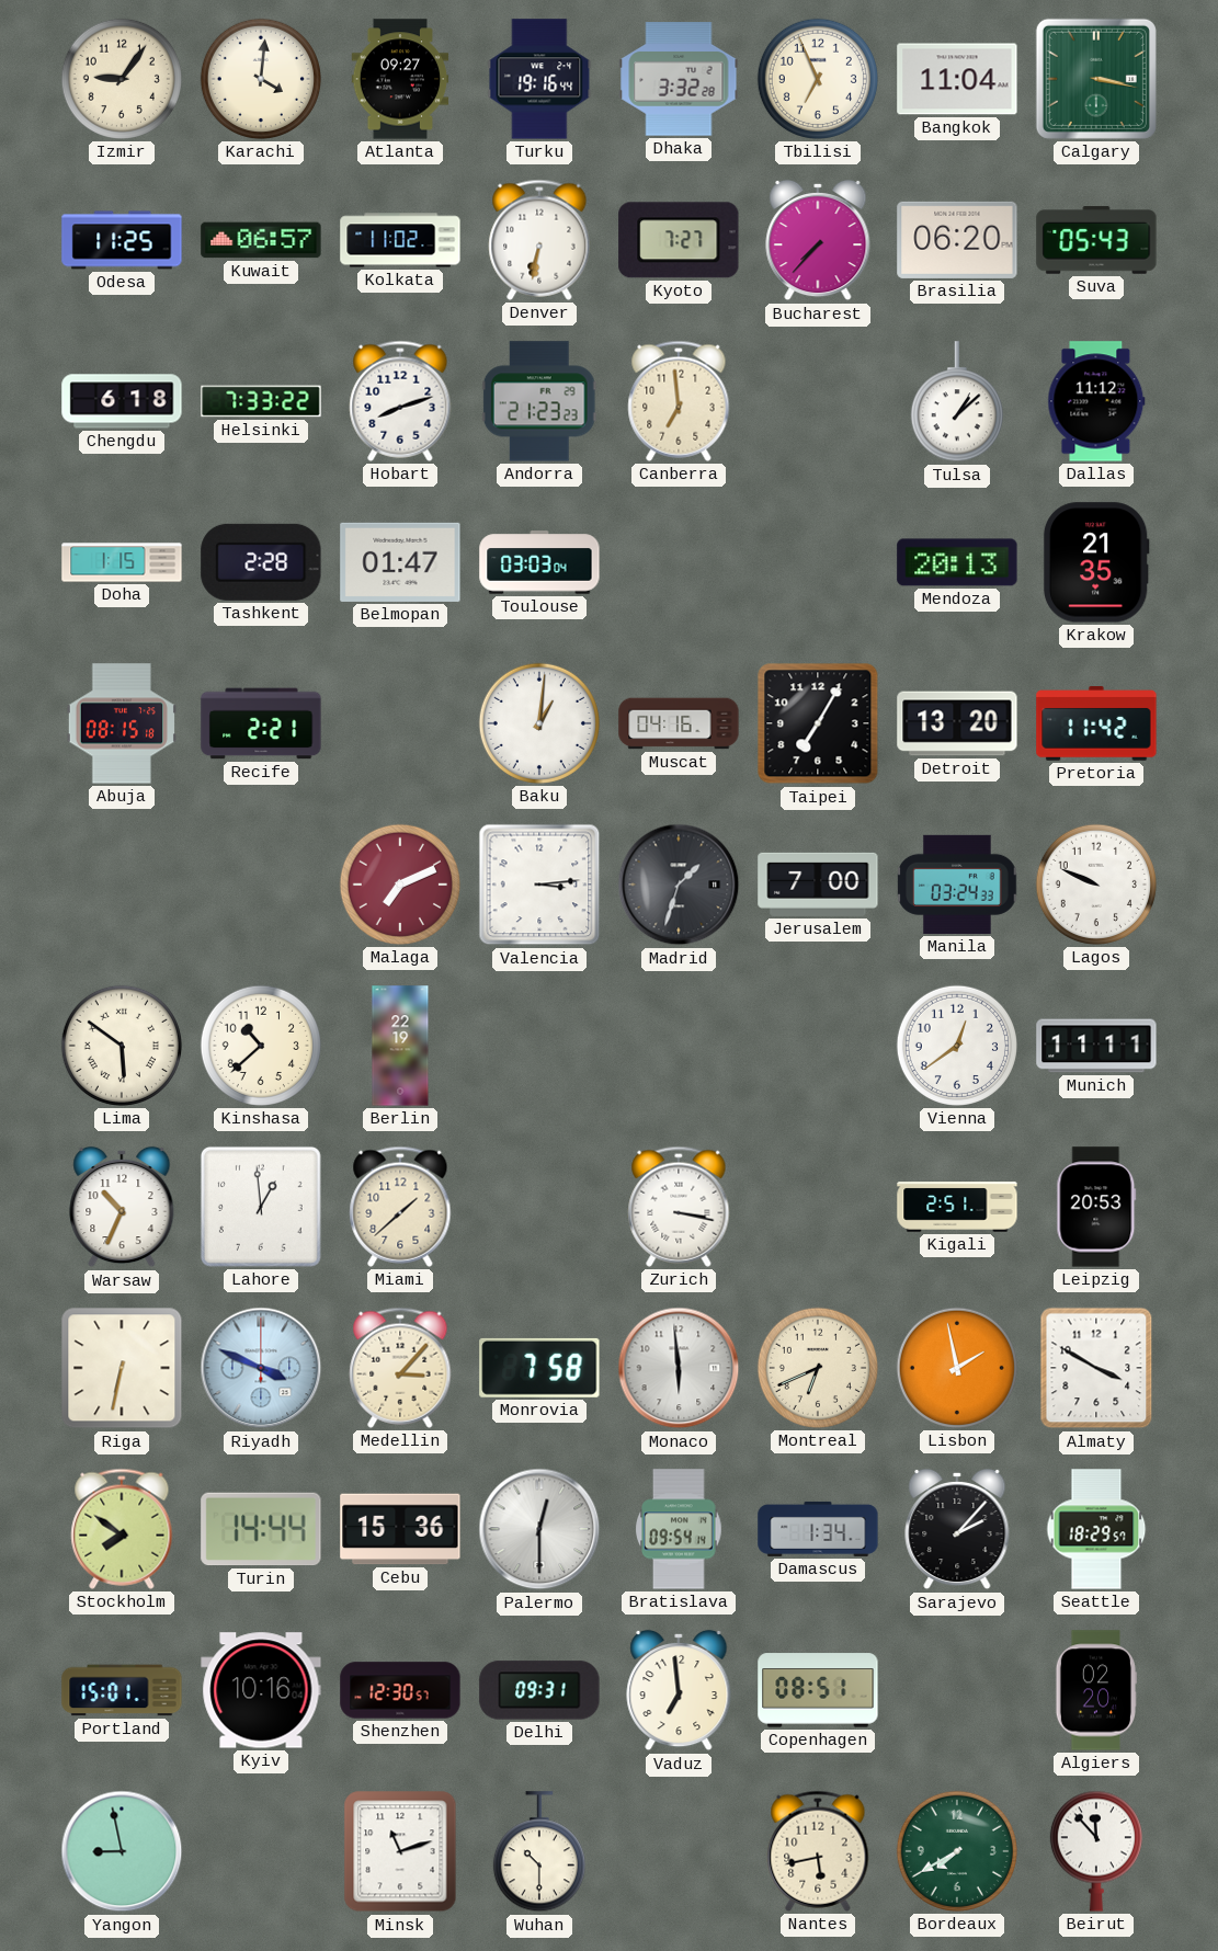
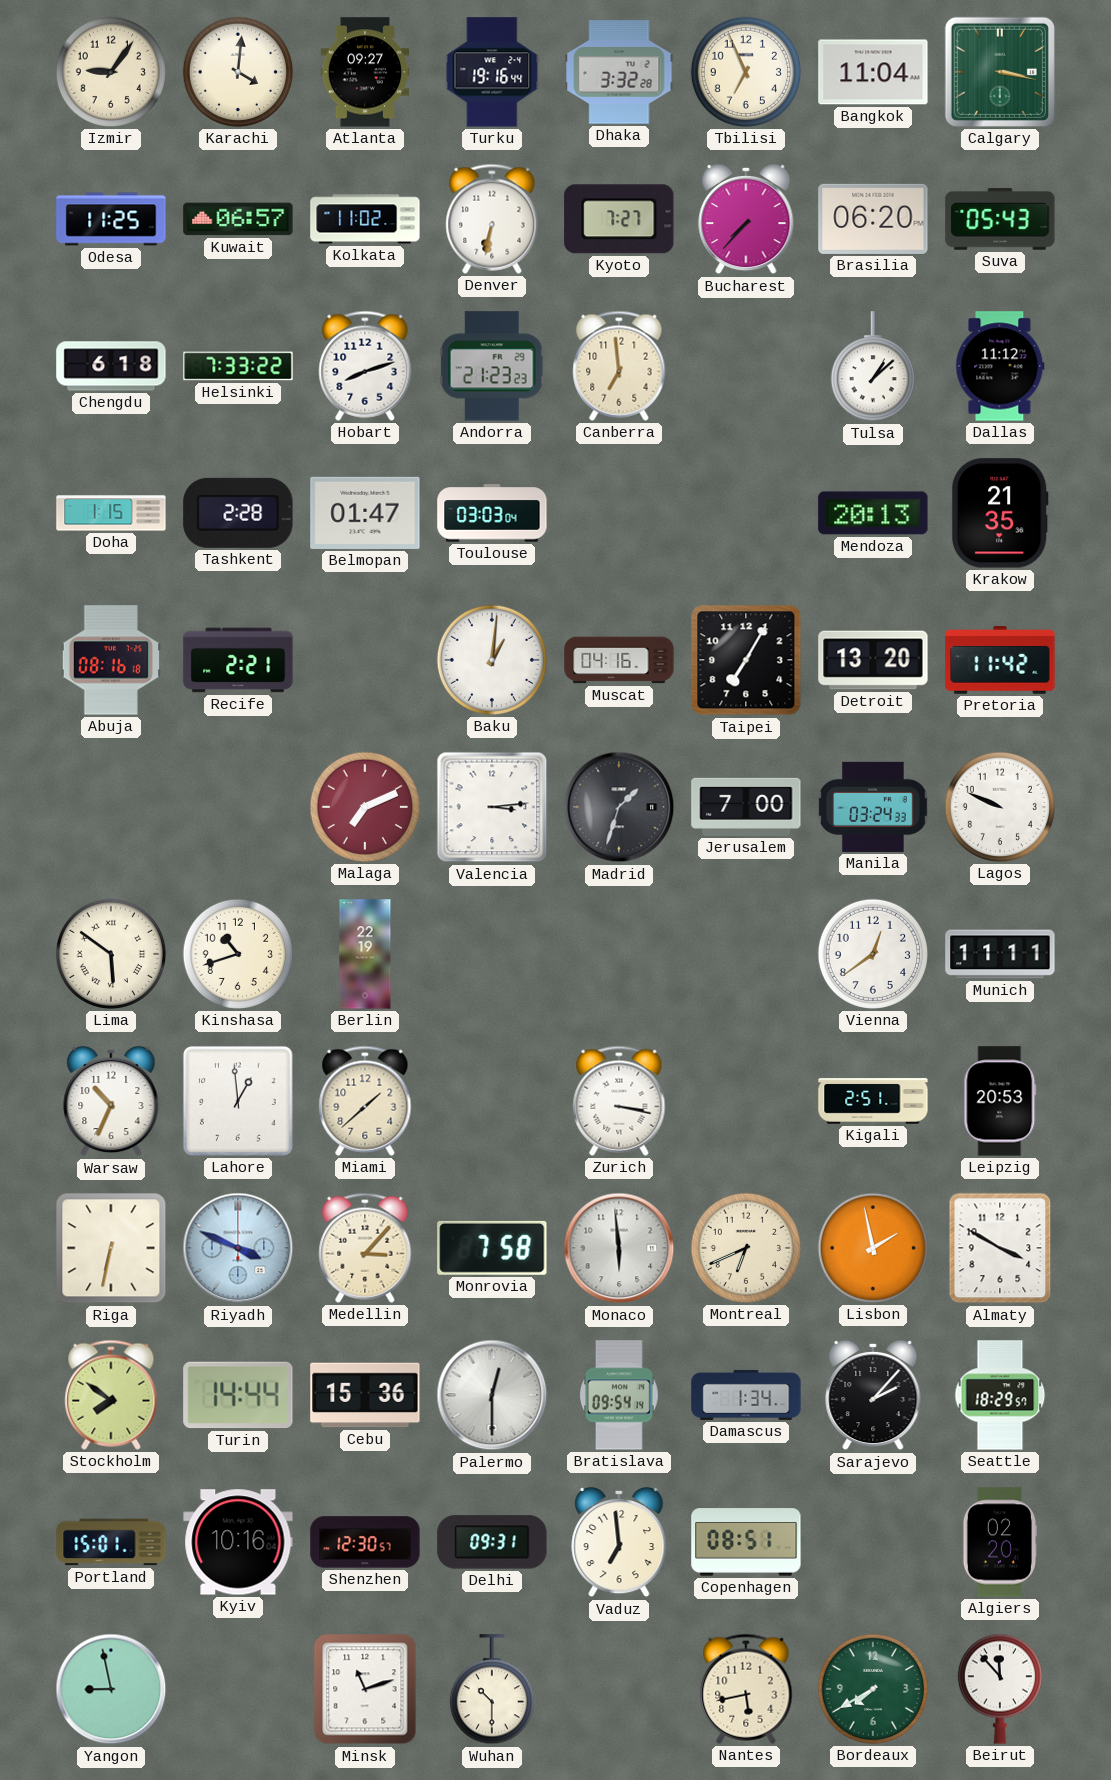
Abuja: 08:15 -> 08:16
Kinshasa: 10:38 -> 10:42
